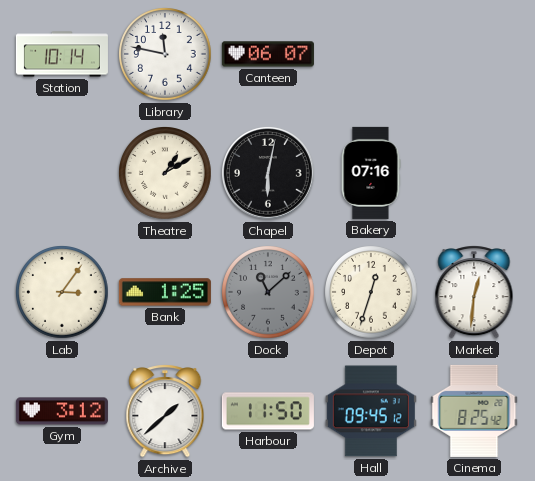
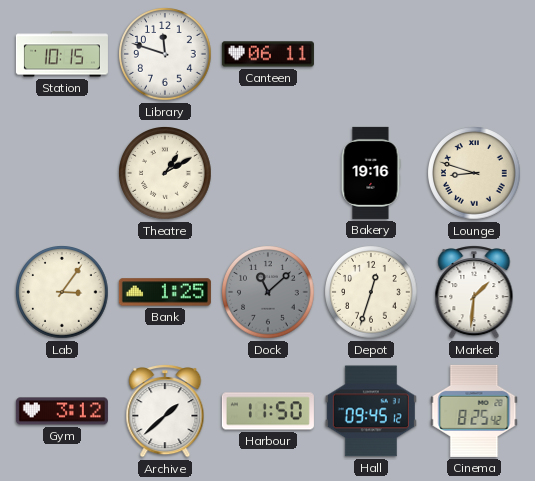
Station: 10:14 -> 10:15
Library: 11:47 -> 11:48
Canteen: 06:07 -> 06:11
Chapel: 6:02 -> none
Bakery: 07:16 -> 19:16
Lounge: none -> 8:48
Market: 12:31 -> 1:31
